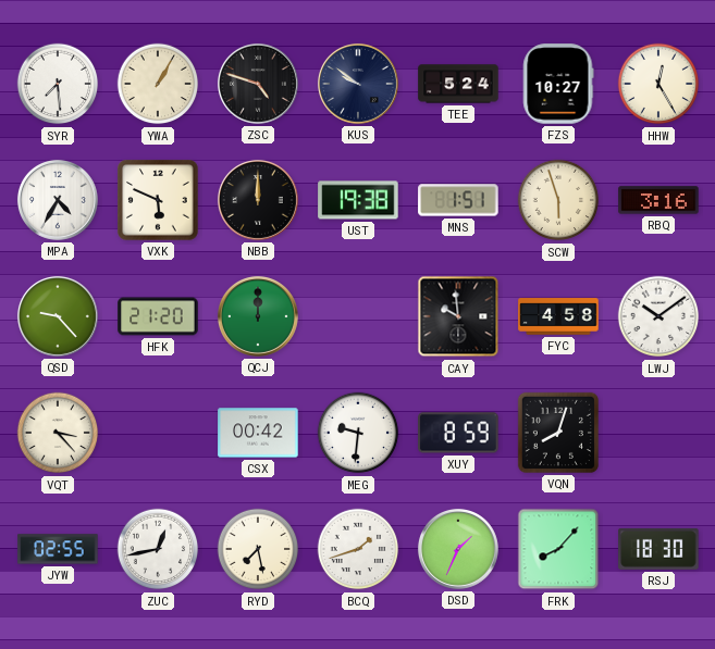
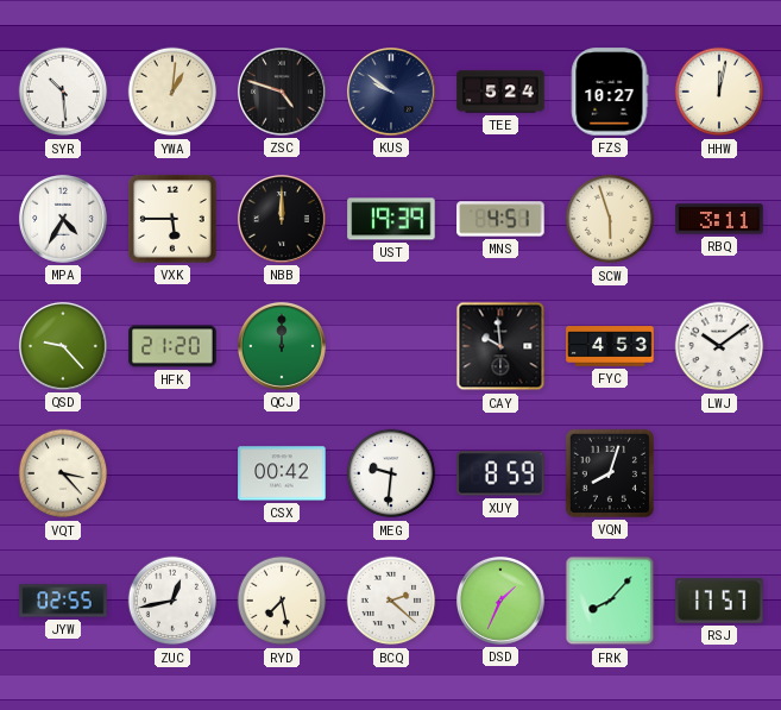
SYR: 7:29 -> 10:29
YWA: 1:05 -> 1:01
HHW: 12:25 -> 12:02
VXK: 5:49 -> 5:45
UST: 19:38 -> 19:39
MNS: 1:51 -> 4:51
RBQ: 3:16 -> 3:11
FYC: 4:58 -> 4:53
BCQ: 1:42 -> 2:22
RSJ: 18:30 -> 17:57
